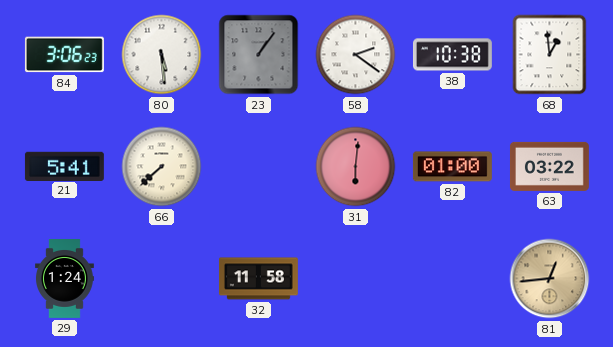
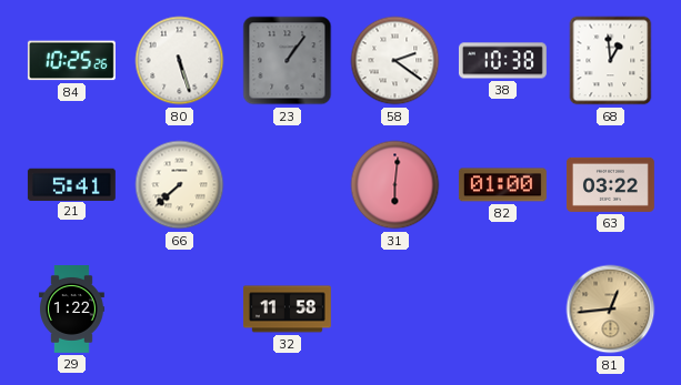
84: 3:06 -> 10:25
80: 5:29 -> 5:27
29: 1:24 -> 1:22
